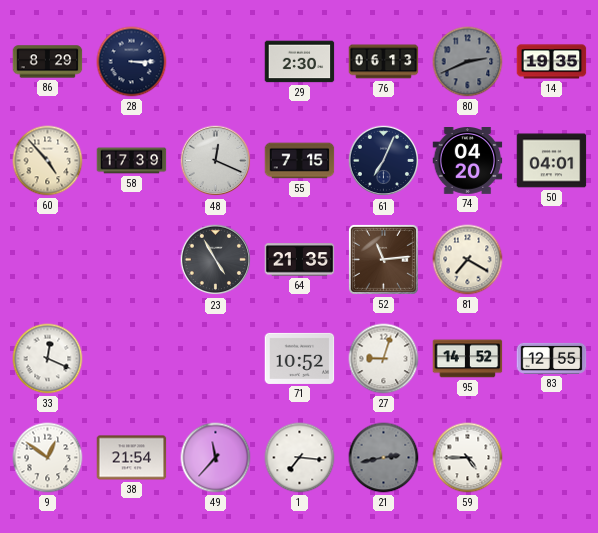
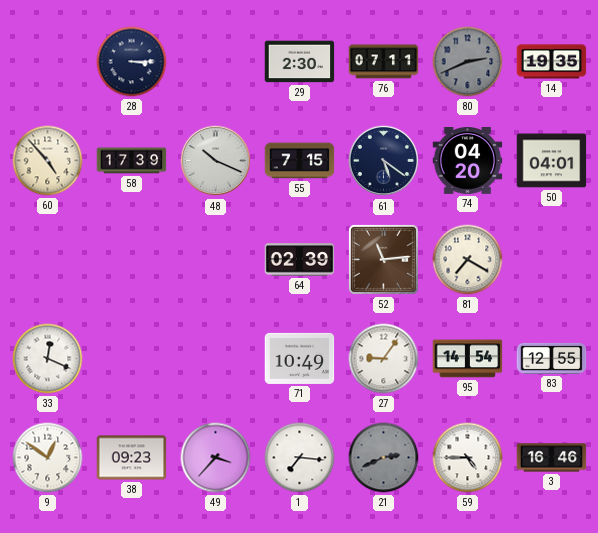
86: 8:29 -> none
76: 06:13 -> 07:11
48: 12:19 -> 10:19
61: 7:04 -> 5:21
23: 4:55 -> none
64: 21:35 -> 02:39
71: 10:52 -> 10:49
27: 9:03 -> 9:06
95: 14:52 -> 14:54
38: 21:54 -> 09:23
49: 11:37 -> 3:37
21: 2:43 -> 2:41
3: none -> 16:46
